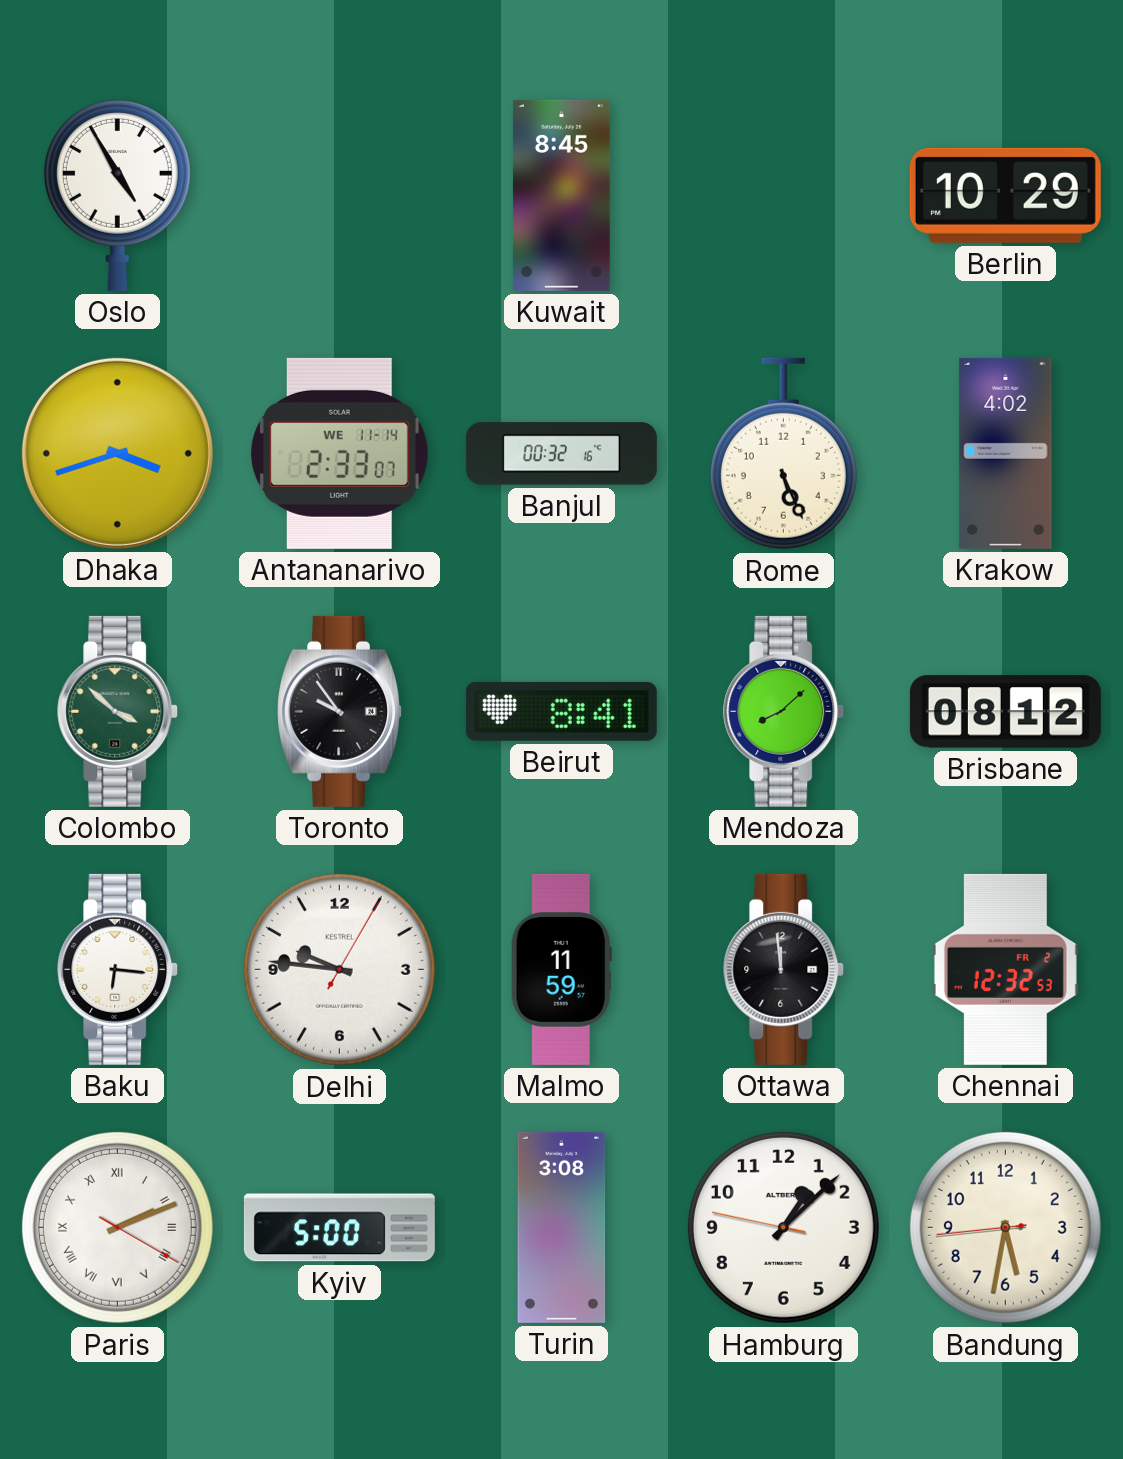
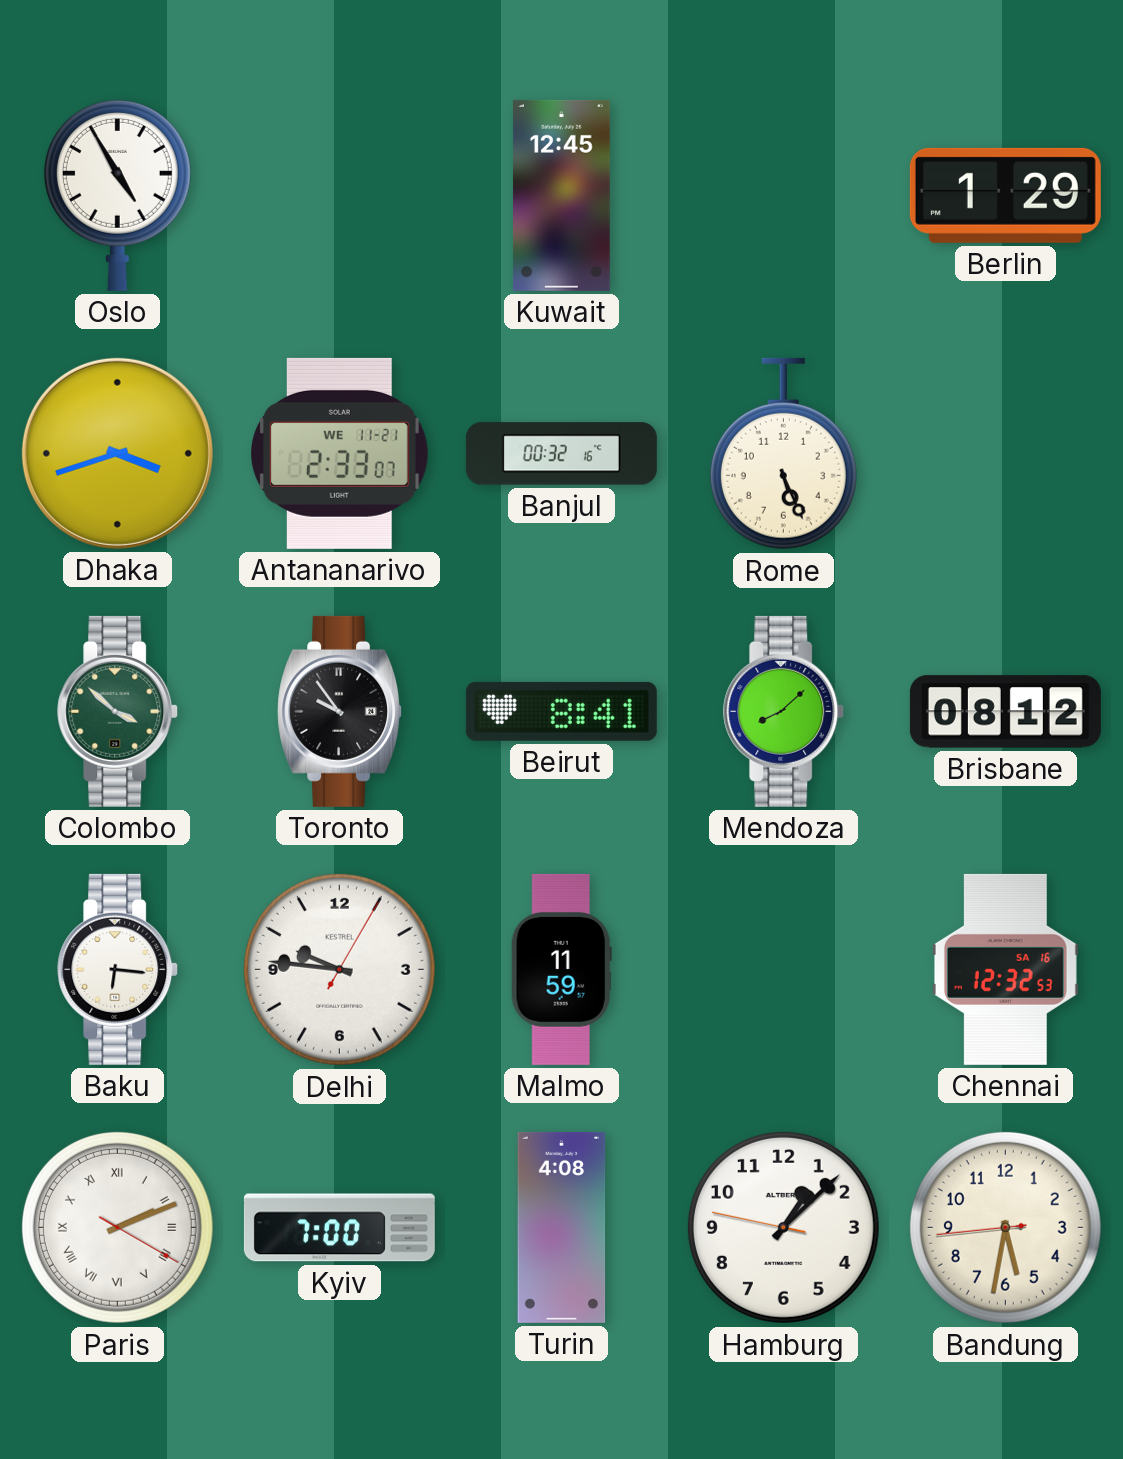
Kuwait: 8:45 -> 12:45
Berlin: 10:29 -> 1:29
Antananarivo date: WE 11-14 -> WE 11-21
Krakow: 4:02 -> none
Ottawa: 11:59 -> none
Chennai date: FR 2 -> SA 16
Kyiv: 5:00 -> 7:00
Turin: 3:08 -> 4:08
